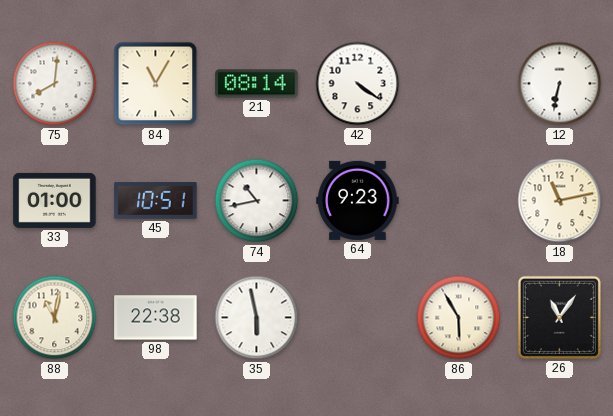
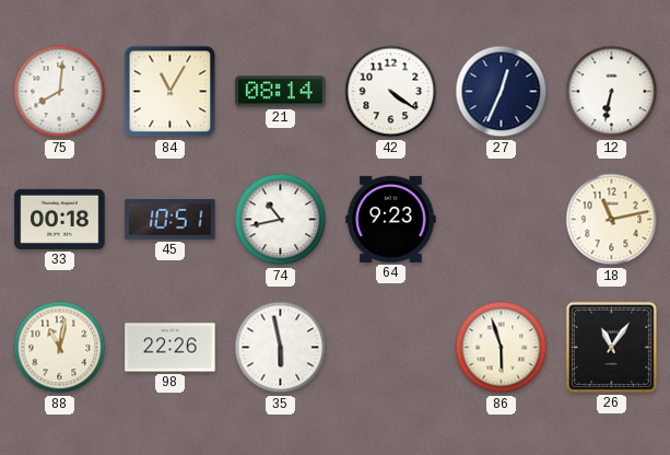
27: none -> 12:34
33: 01:00 -> 00:18
98: 22:38 -> 22:26
86: 5:55 -> 5:57
